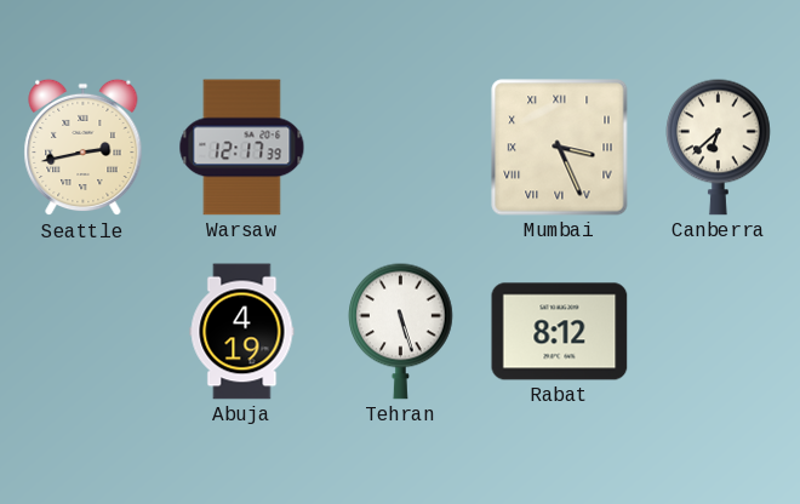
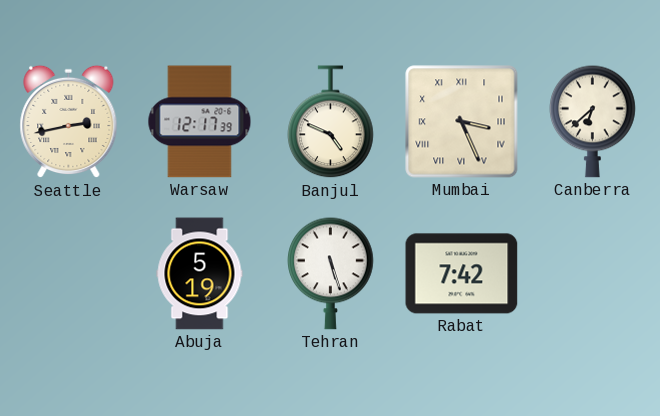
Banjul: none -> 4:49
Abuja: 4:19 -> 5:19
Rabat: 8:12 -> 7:42
